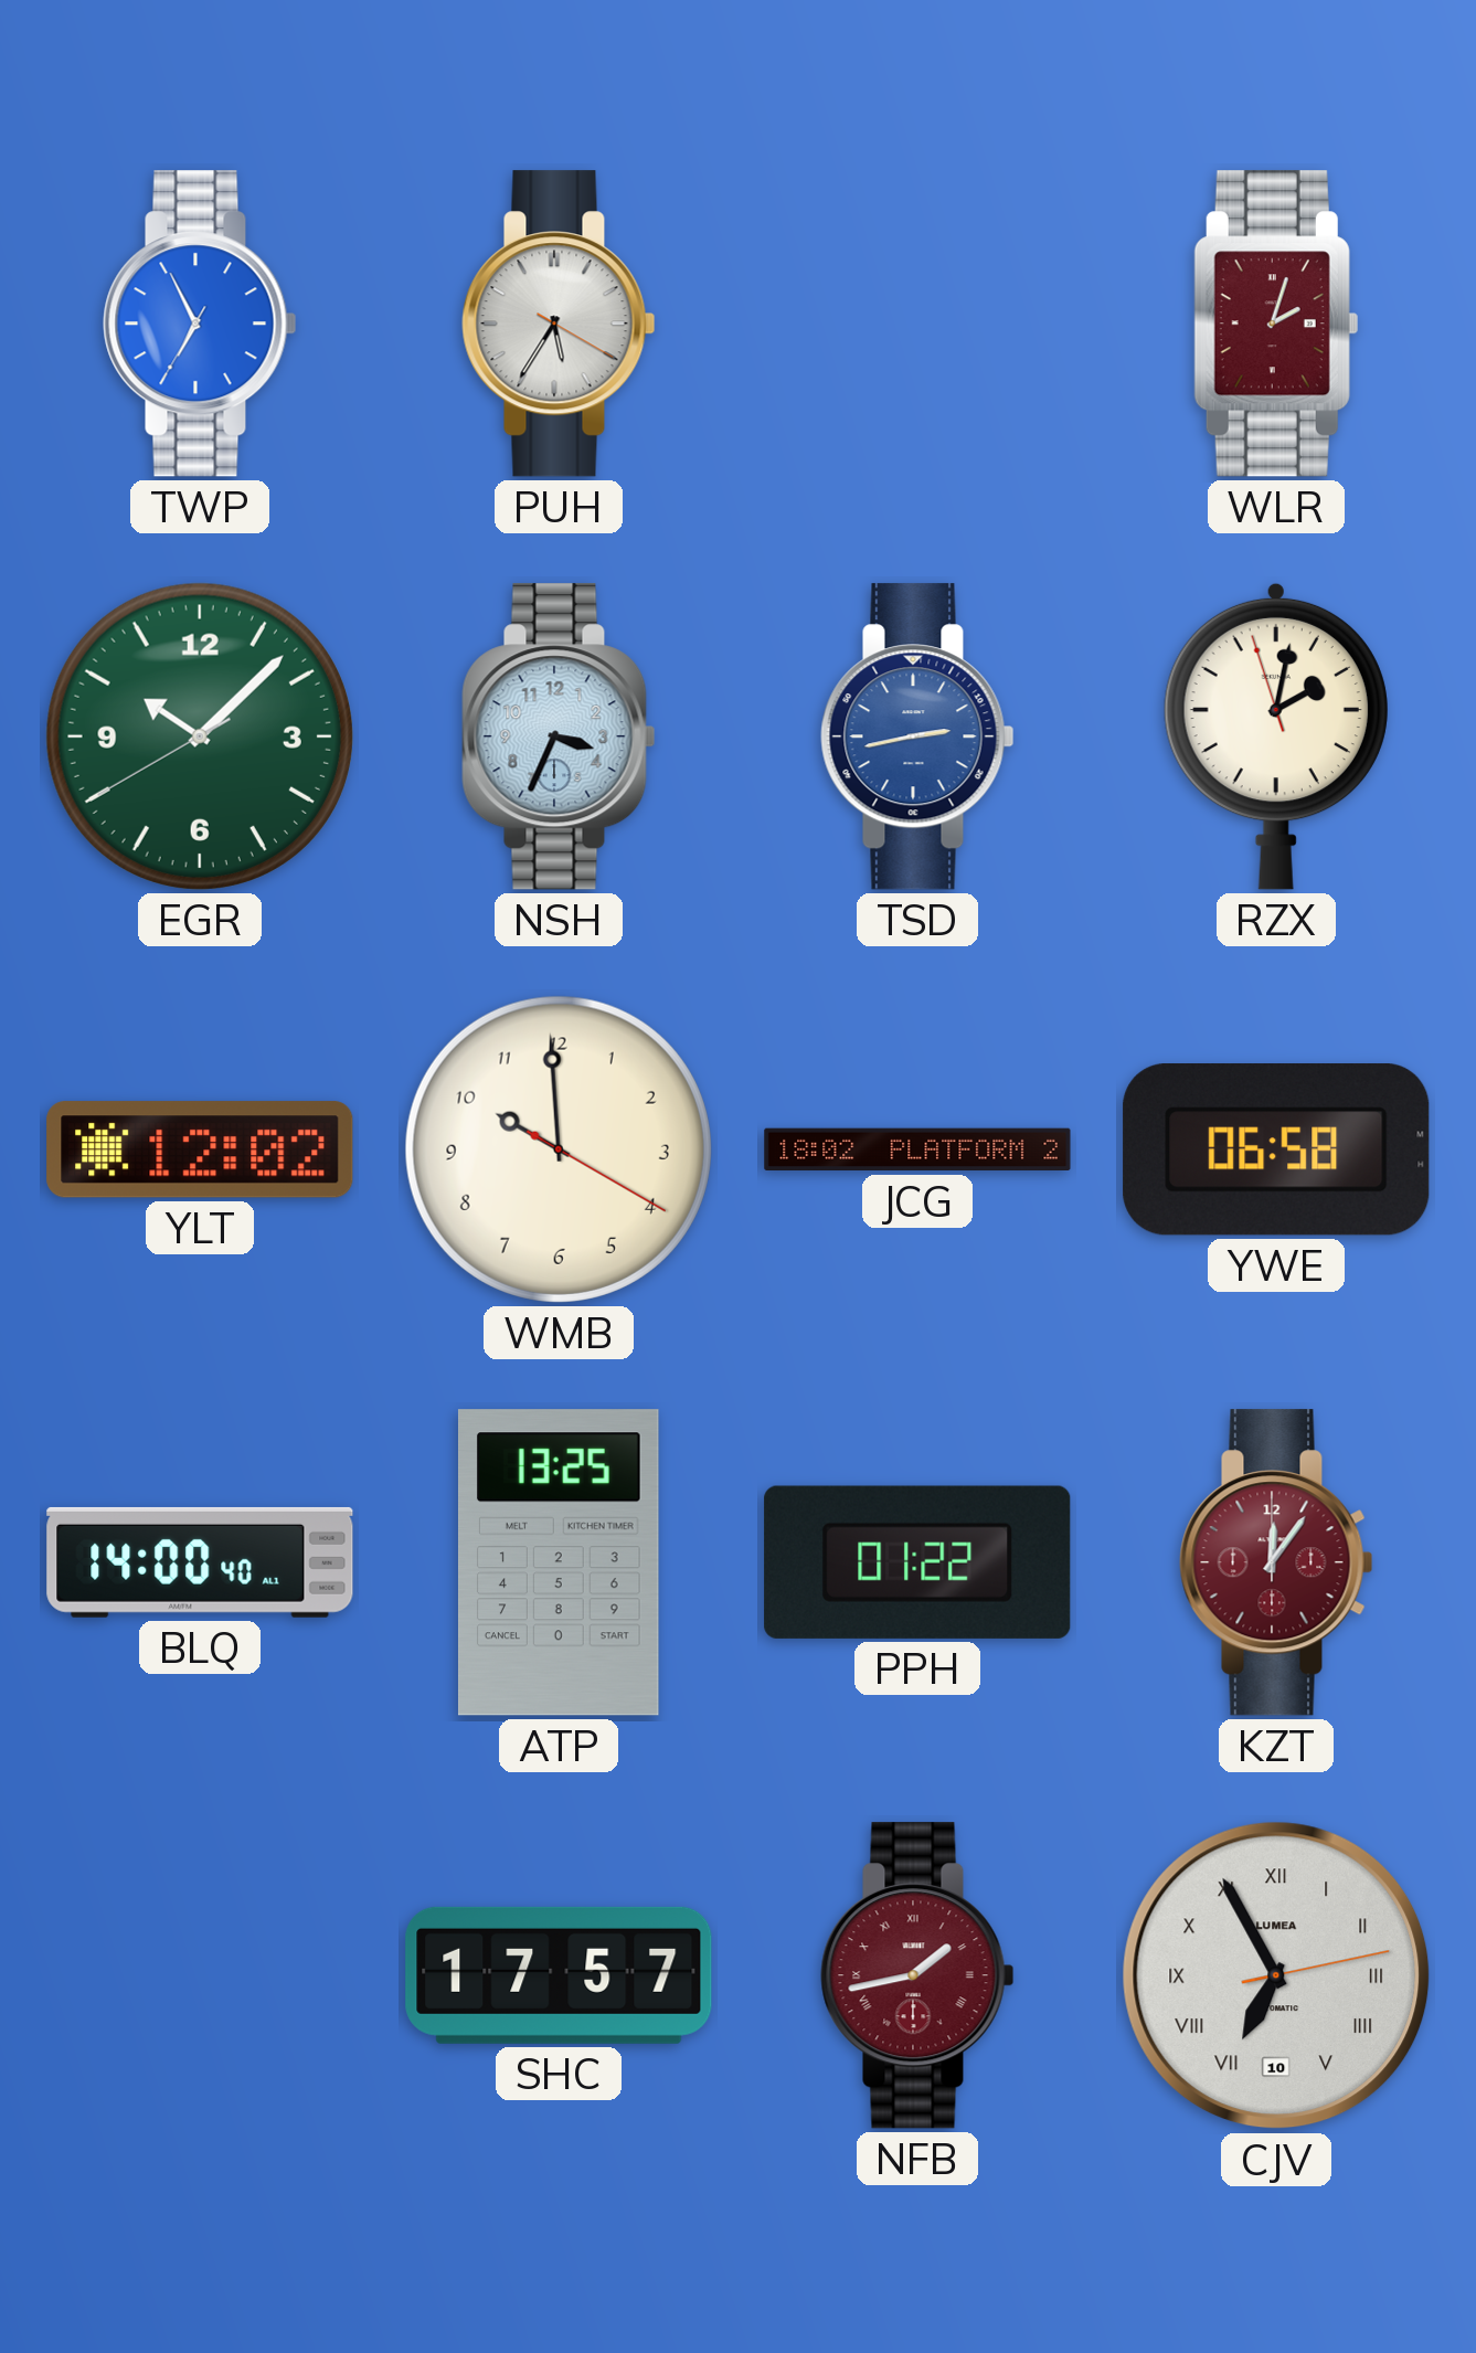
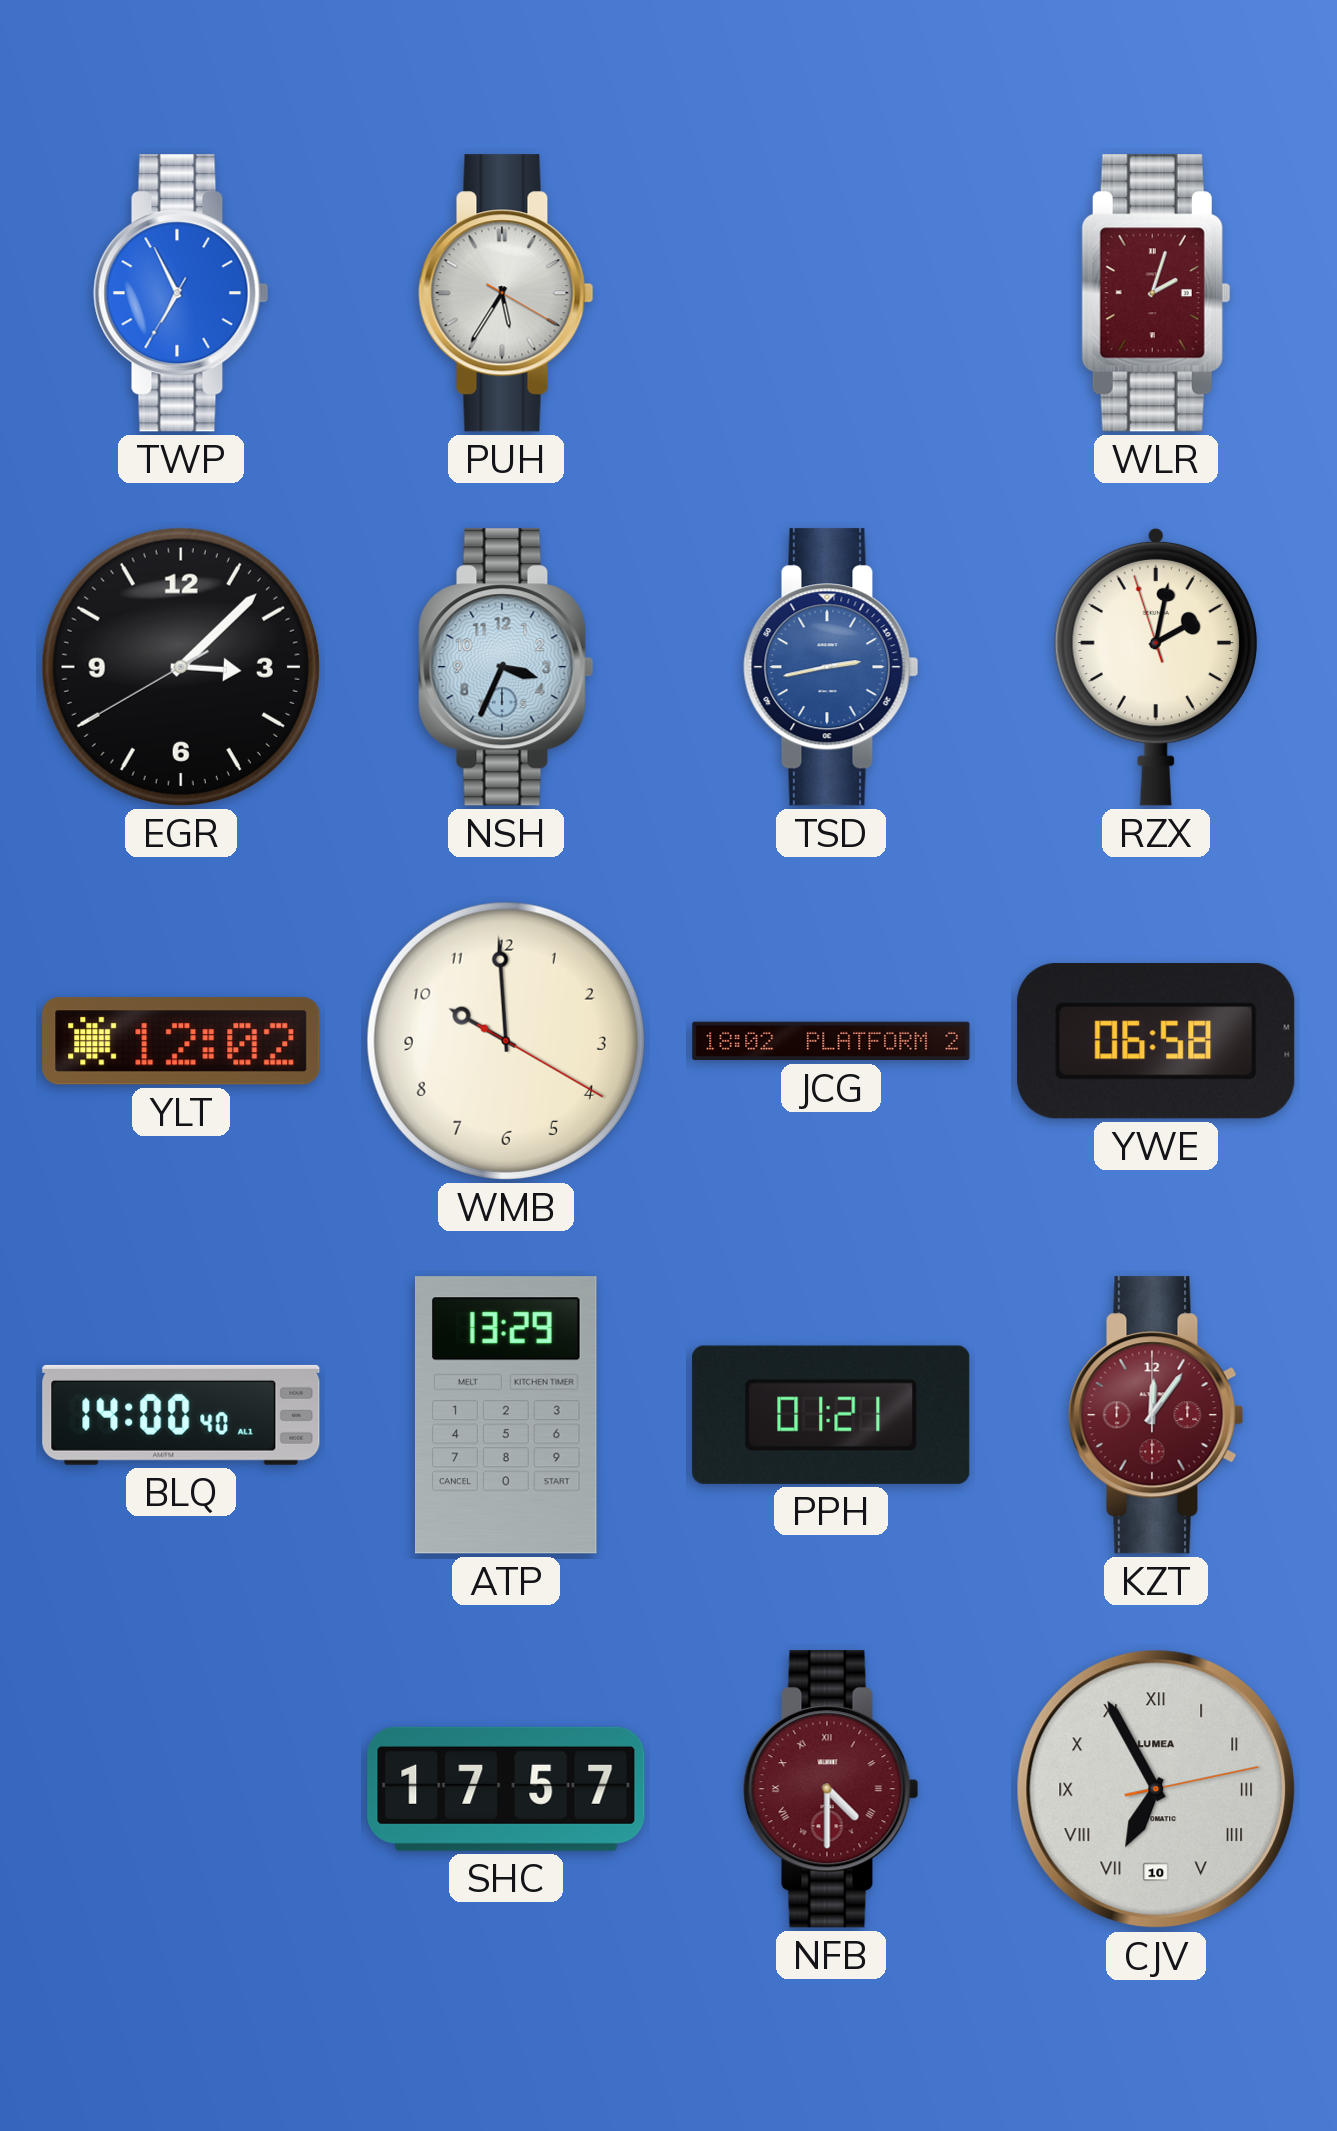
EGR: 10:07 -> 3:07
EGR dial: green -> black
ATP: 13:25 -> 13:29
PPH: 01:22 -> 01:21
NFB: 1:43 -> 4:30
